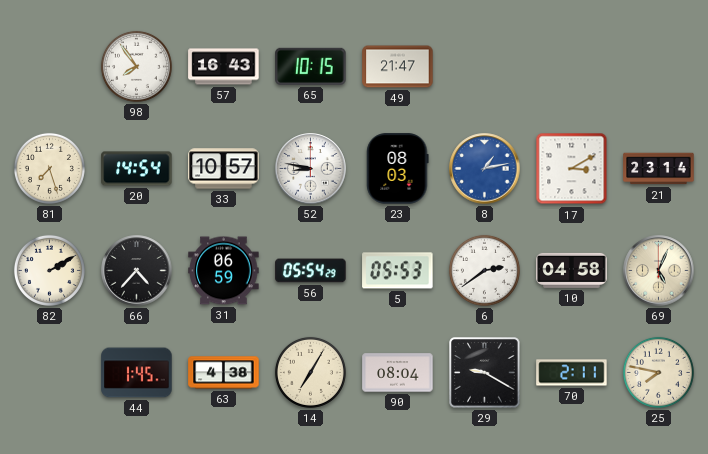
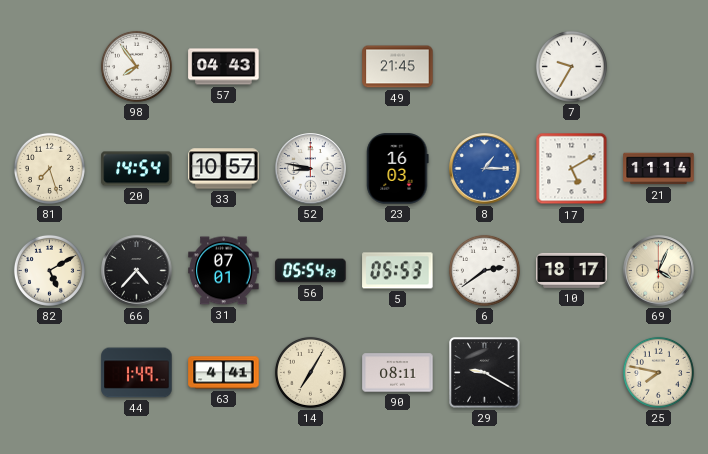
57: 16:43 -> 04:43
65: 10:15 -> none
49: 21:47 -> 21:45
7: none -> 9:35
23: 08:03 -> 16:03
8: 1:13 -> 1:15
17: 3:10 -> 5:10
21: 23:14 -> 11:14
82: 2:10 -> 5:10
31: 06:59 -> 07:01
10: 04:58 -> 18:17
69: 5:04 -> 4:04
44: 1:45 -> 1:49
63: 4:38 -> 4:41
90: 08:04 -> 08:11
70: 2:11 -> none
